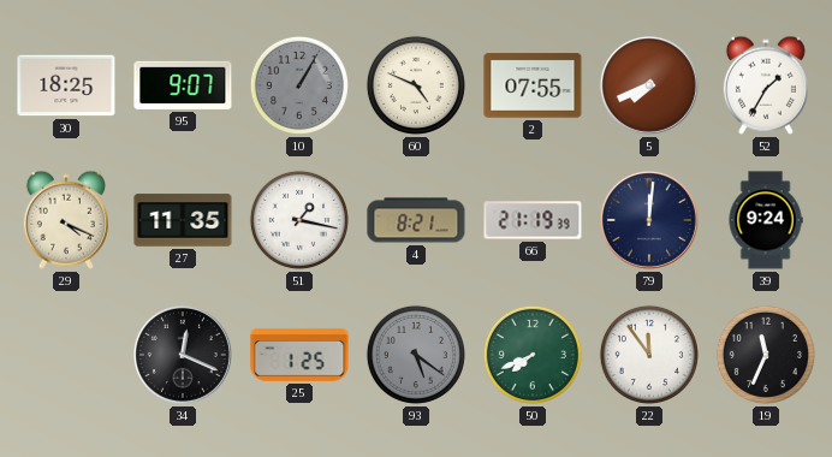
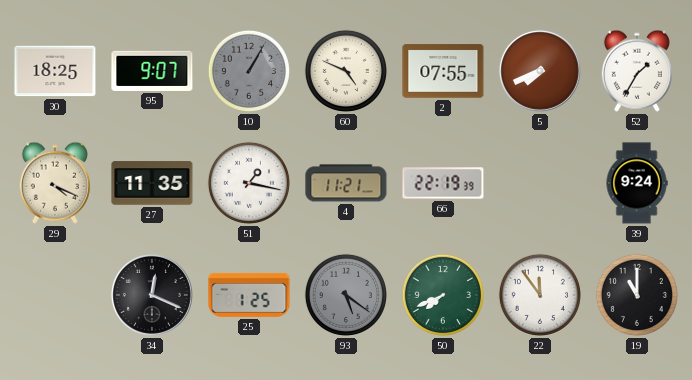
4: 8:21 -> 11:21
66: 21:19 -> 22:19
79: 12:01 -> none
19: 11:34 -> 11:00
